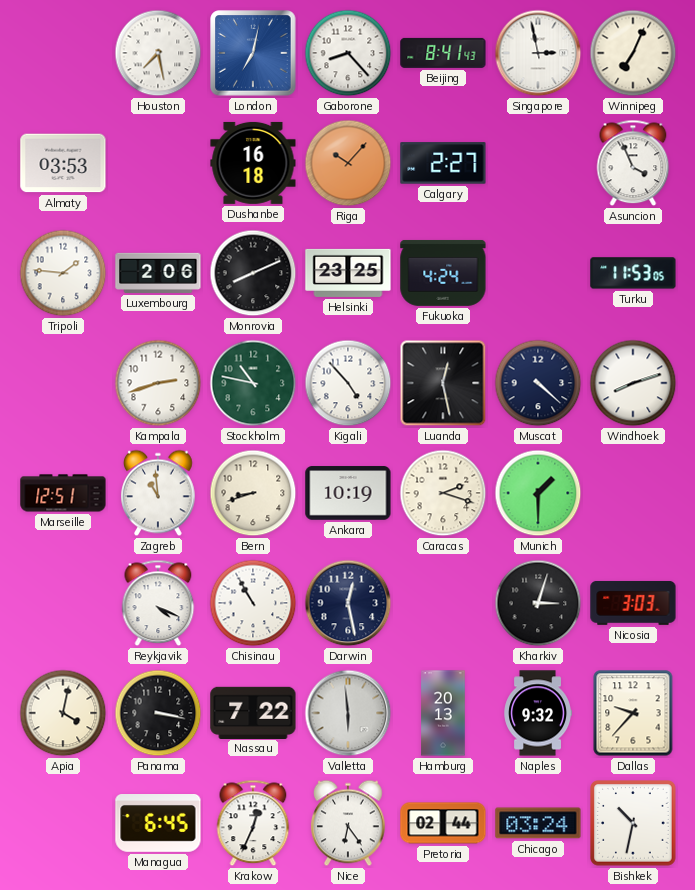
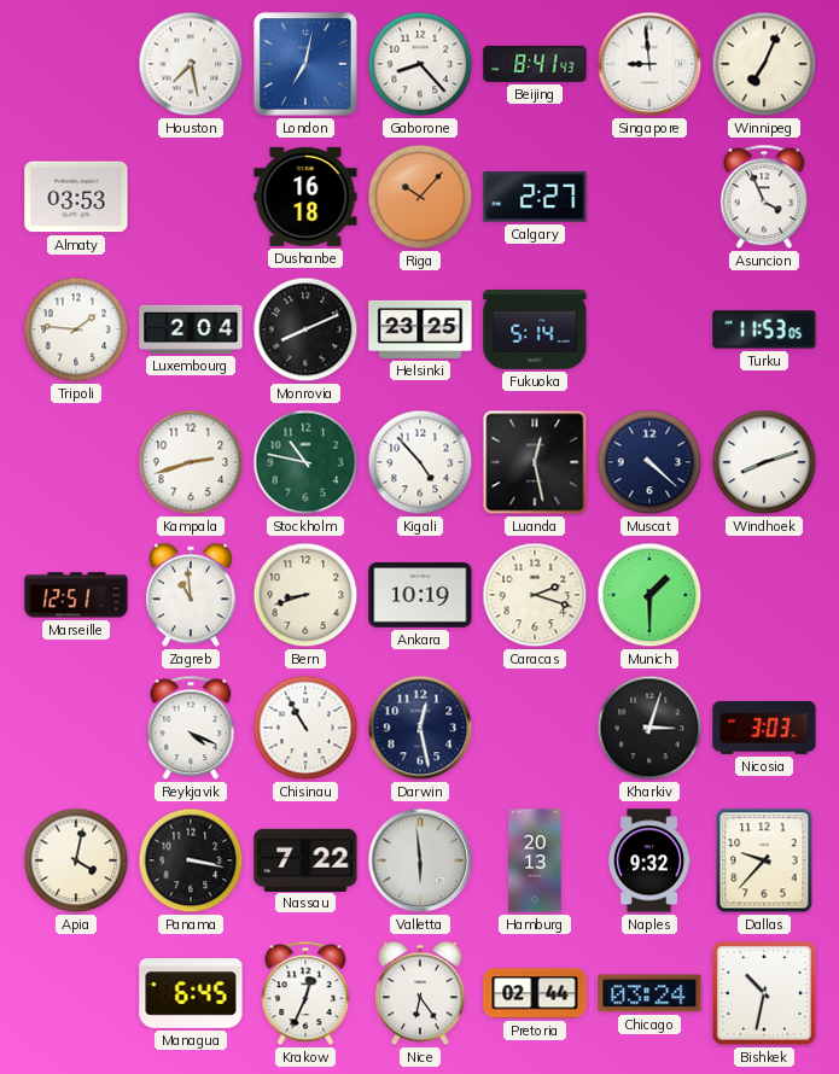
Singapore: 2:58 -> 8:59
Luxembourg: 2:06 -> 2:04
Fukuoka: 4:24 -> 5:14
